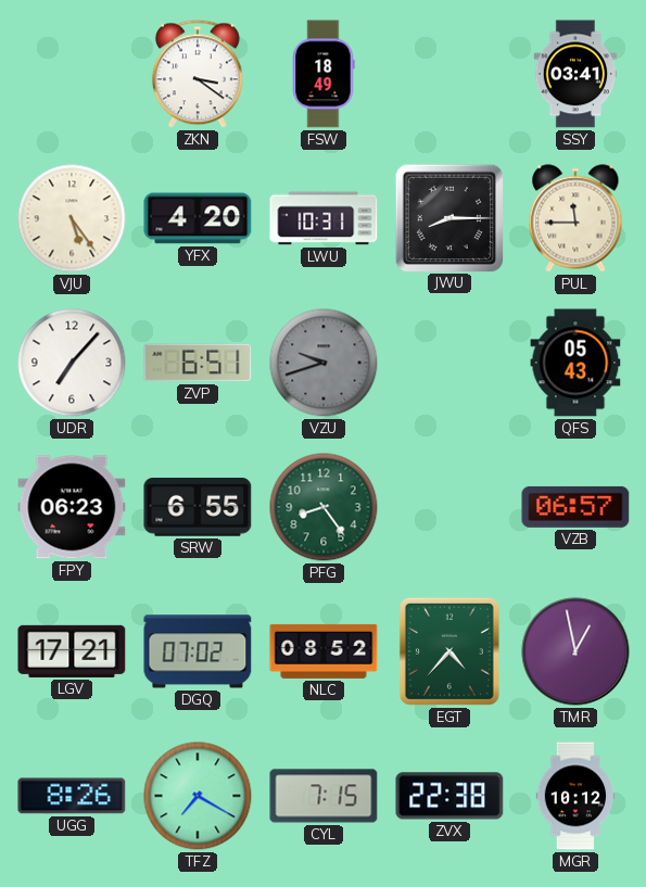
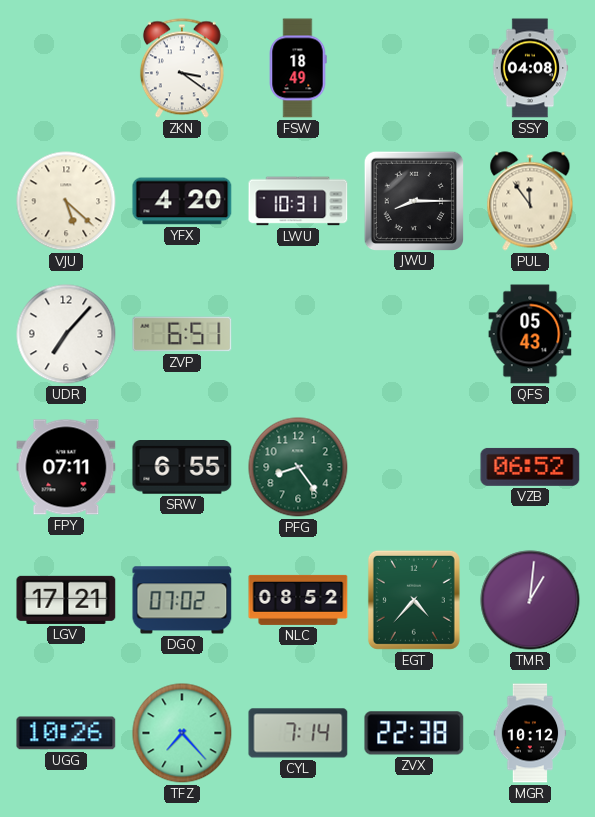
SSY: 03:41 -> 04:08
VJU: 5:24 -> 5:22
PUL: 11:45 -> 11:54
VZU: 9:42 -> none
FPY: 06:23 -> 07:11
VZB: 06:57 -> 06:52
TMR: 12:58 -> 1:01
UGG: 8:26 -> 10:26
TFZ: 7:20 -> 7:23
CYL: 7:15 -> 7:14
